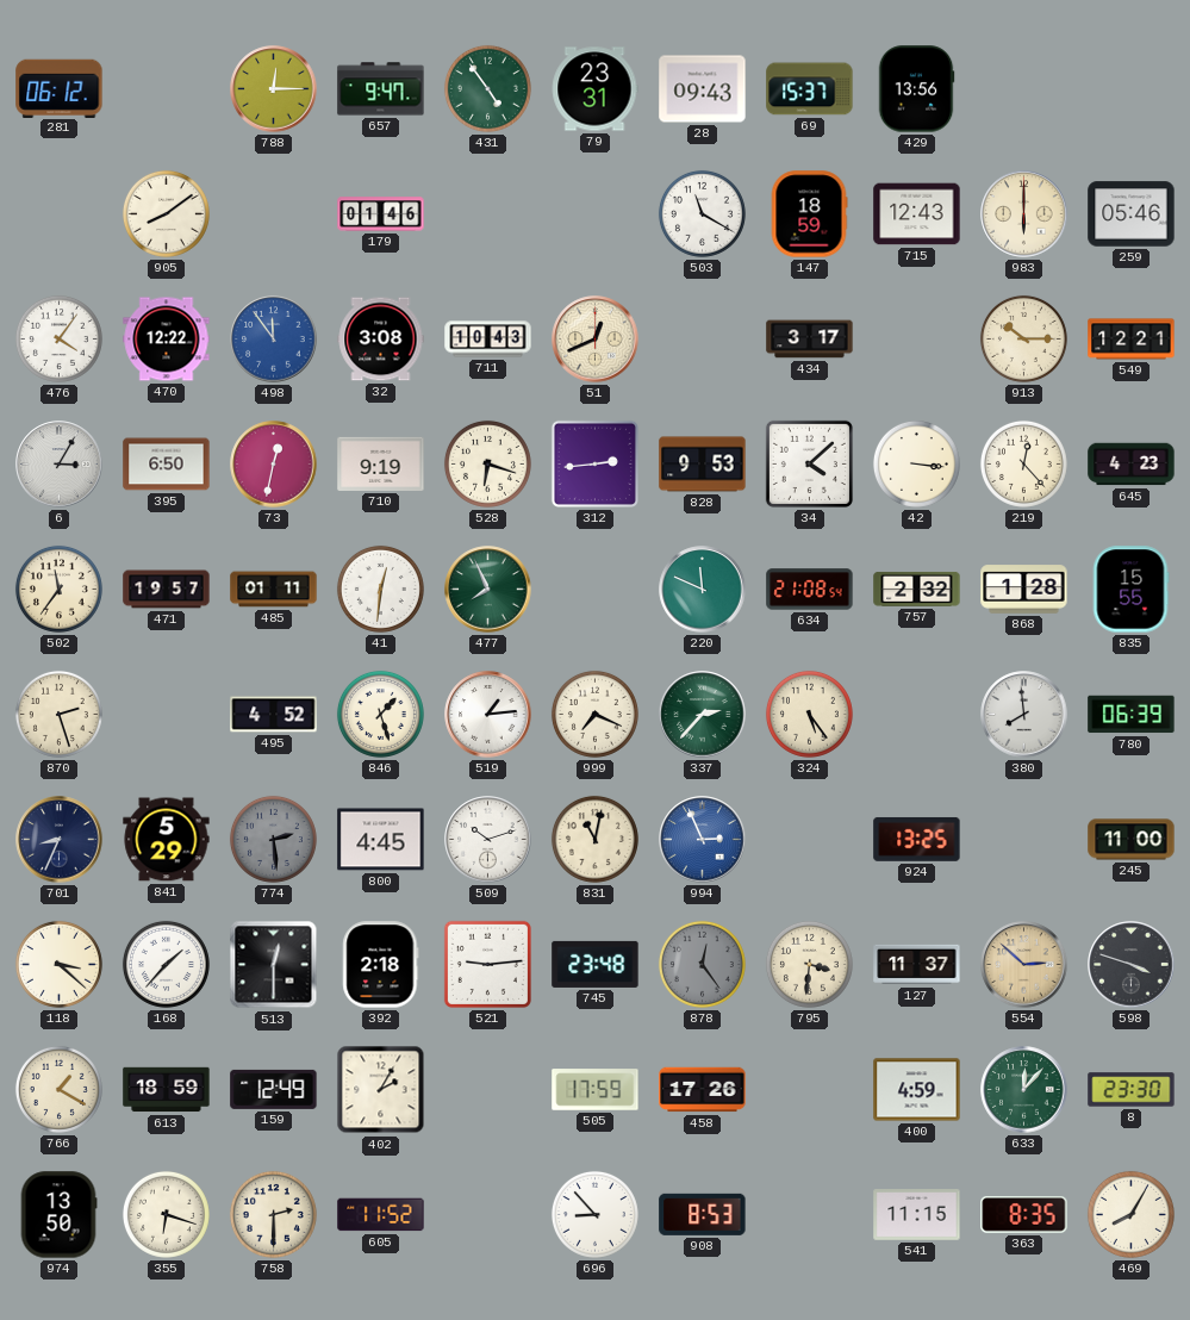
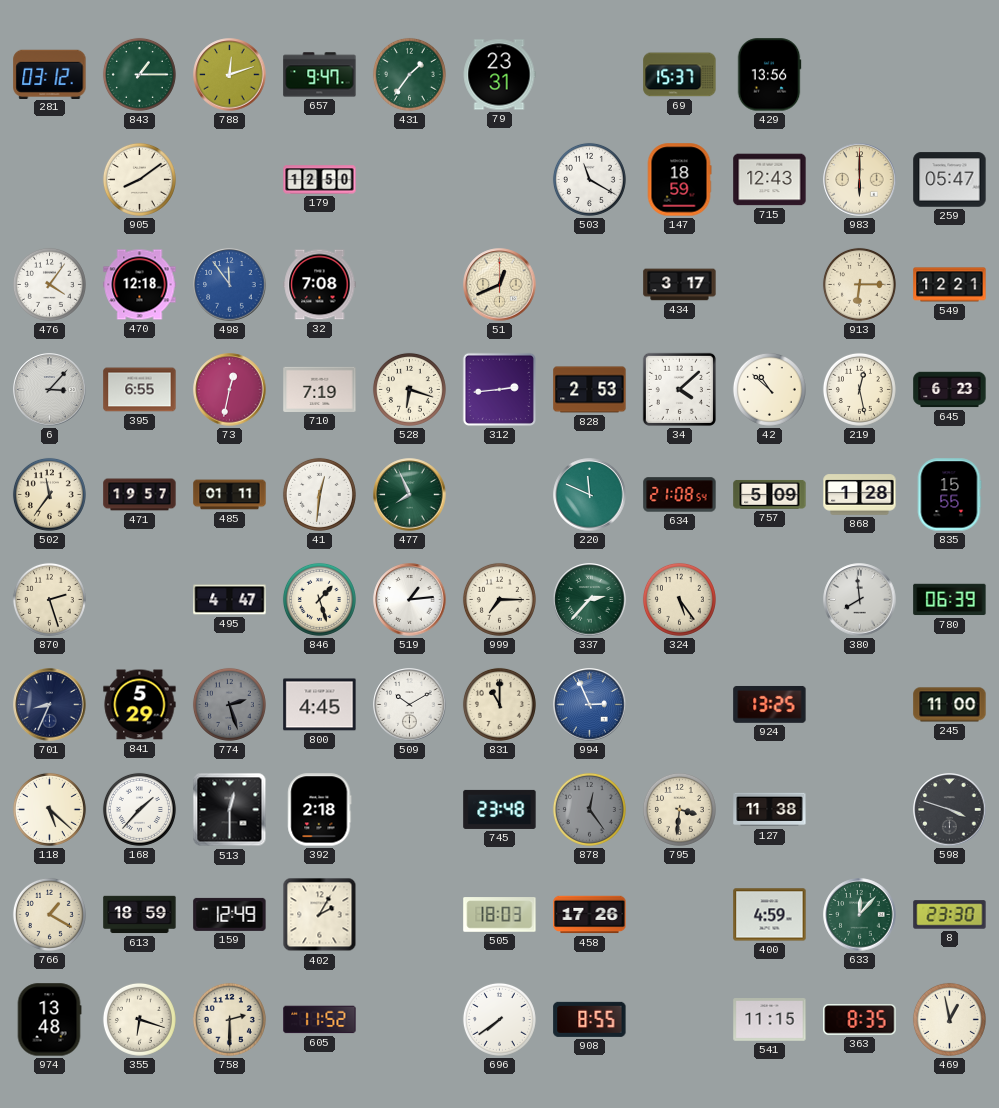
281: 06:12 -> 03:12
843: none -> 1:15
788: 12:15 -> 12:12
431: 4:54 -> 1:36
28: 09:43 -> none
179: 01:46 -> 12:50
259: 05:46 -> 05:47
470: 12:22 -> 12:18
32: 3:08 -> 7:08
711: 10:43 -> none
913: 10:15 -> 6:15
6: 3:05 -> 3:07
395: 6:50 -> 6:55
710: 9:19 -> 7:19
828: 9:53 -> 2:53
42: 3:16 -> 10:52
219: 12:23 -> 12:28
645: 4:23 -> 6:23
757: 2:32 -> 5:09
495: 4:52 -> 4:47
999: 7:19 -> 7:15
774: 2:29 -> 2:27
509: 10:12 -> 10:10
831: 11:02 -> 11:00
118: 3:22 -> 5:22
521: 9:14 -> none
127: 11:37 -> 11:38
554: 2:52 -> none
505: 17:59 -> 18:03
974: 13:50 -> 13:48
696: 8:53 -> 7:39
908: 8:53 -> 8:55
469: 8:05 -> 12:58
